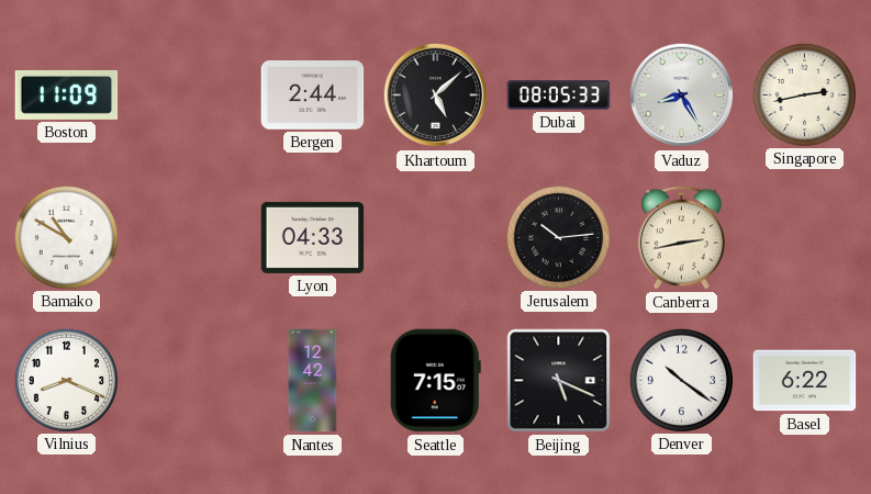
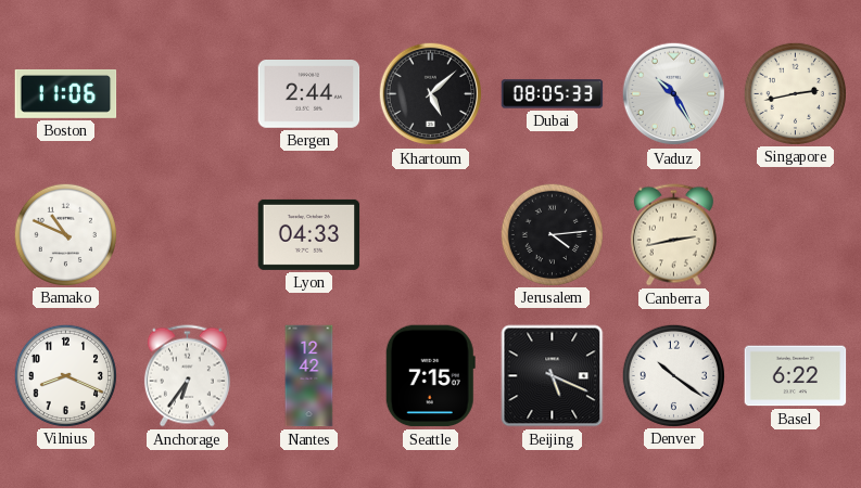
Boston: 11:09 -> 11:06
Vaduz: 8:25 -> 10:25
Bamako: 10:50 -> 10:49
Jerusalem: 10:14 -> 4:14
Anchorage: none -> 6:36
